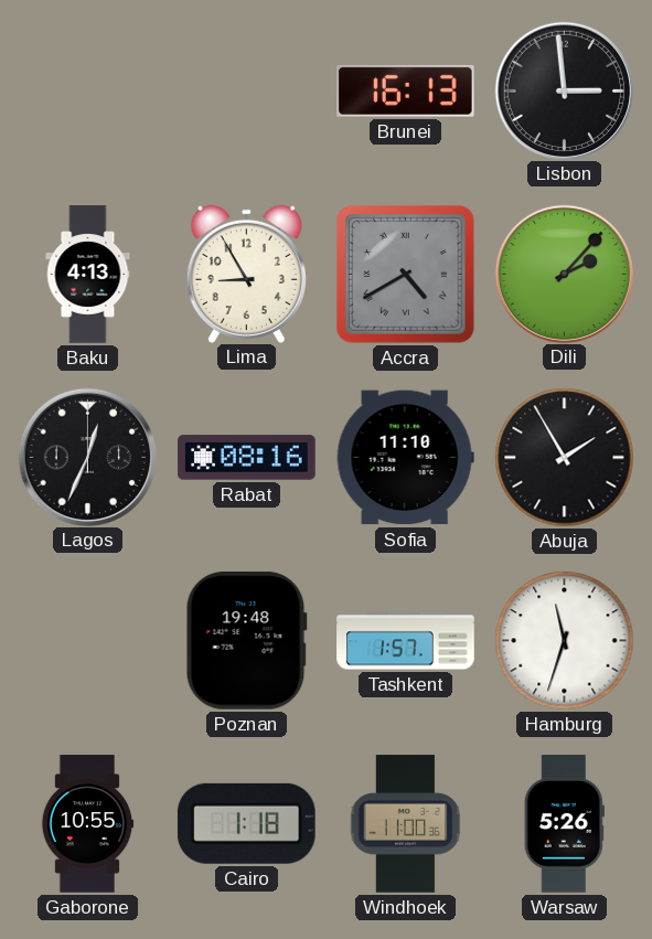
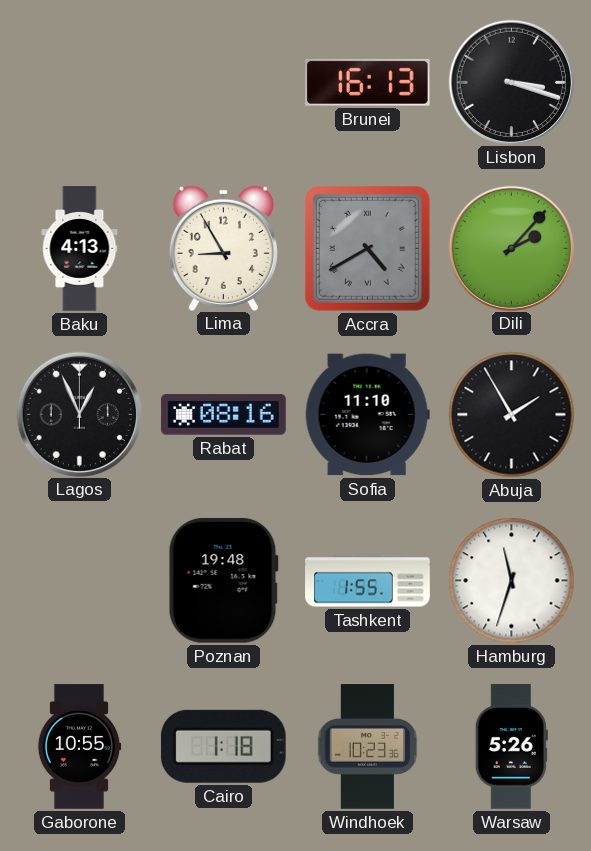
Lisbon: 2:59 -> 3:18
Lagos: 12:34 -> 12:56
Tashkent: 1:57 -> 1:55
Windhoek: 11:00 -> 10:23
